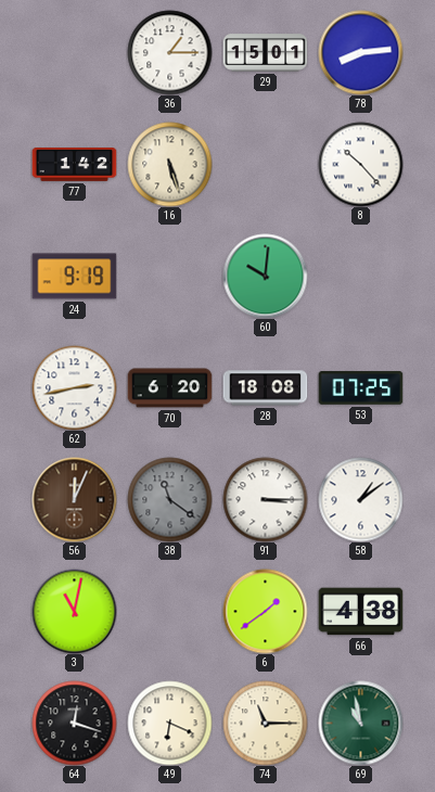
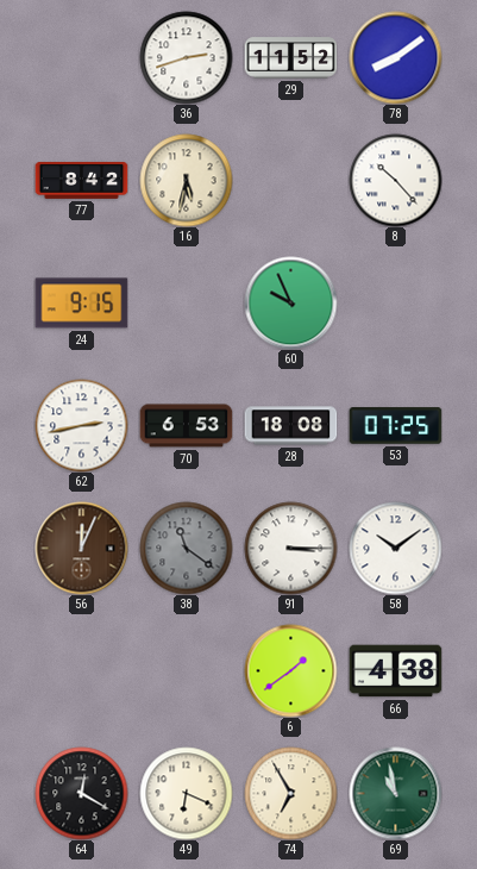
36: 1:15 -> 2:42
29: 15:01 -> 11:52
78: 8:14 -> 8:09
77: 1:42 -> 8:42
16: 5:27 -> 5:32
24: 9:19 -> 9:15
60: 10:01 -> 9:56
70: 6:20 -> 6:53
58: 1:09 -> 10:09
3: 11:02 -> none
64: 12:18 -> 12:20
74: 11:15 -> 6:55
